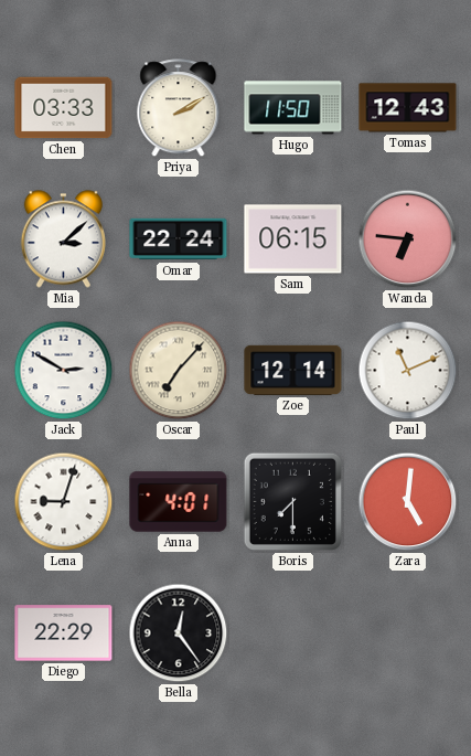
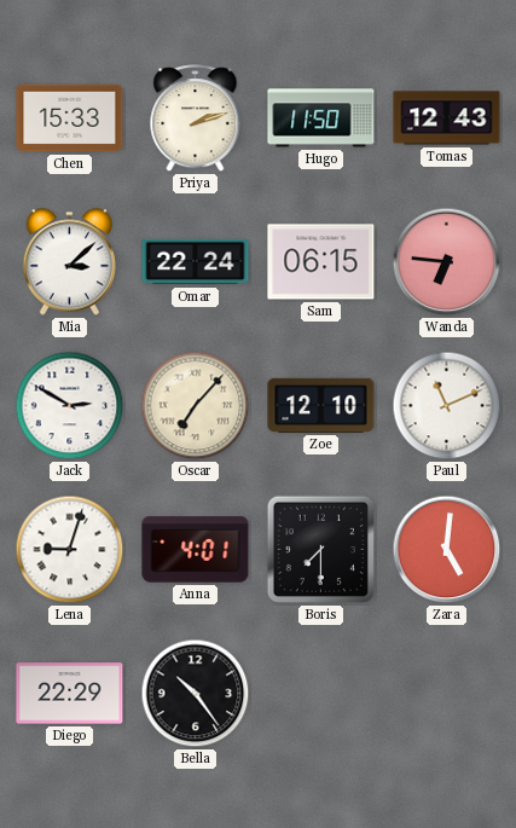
Chen: 03:33 -> 15:33
Priya: 2:10 -> 2:12
Zoe: 12:14 -> 12:10
Bella: 12:24 -> 10:24
